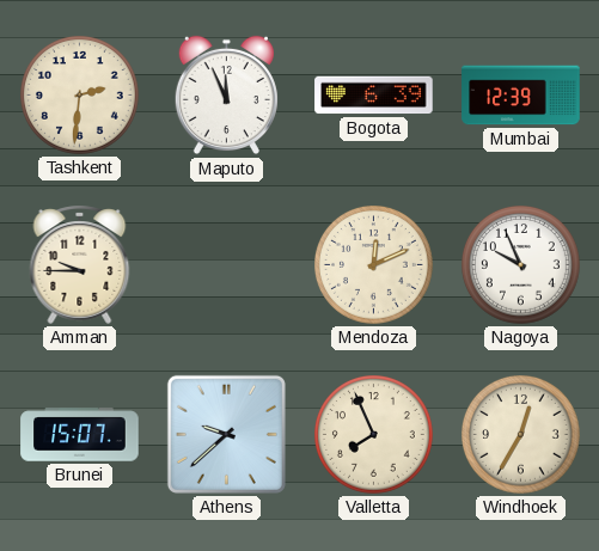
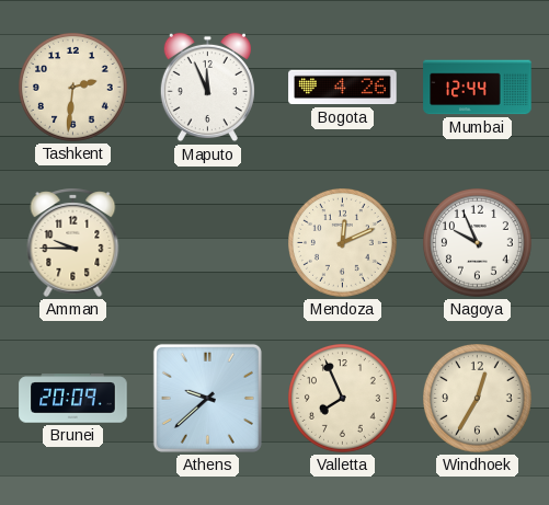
Bogota: 6:39 -> 4:26
Mumbai: 12:39 -> 12:44
Brunei: 15:07 -> 20:09
